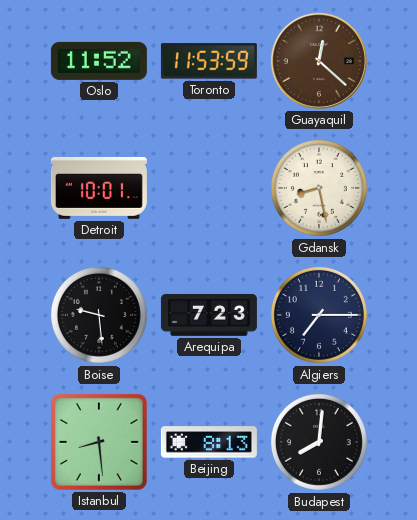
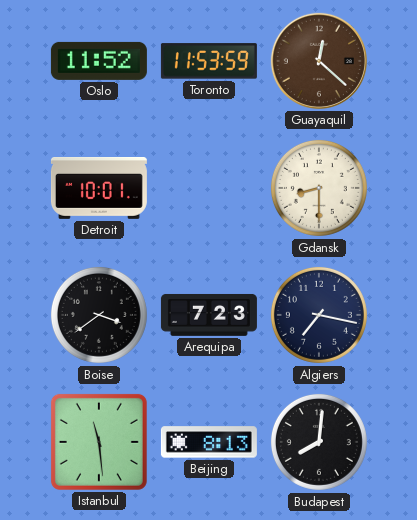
Gdansk: 8:28 -> 8:30
Boise: 9:29 -> 3:39
Algiers: 7:15 -> 7:17
Istanbul: 8:29 -> 11:29
